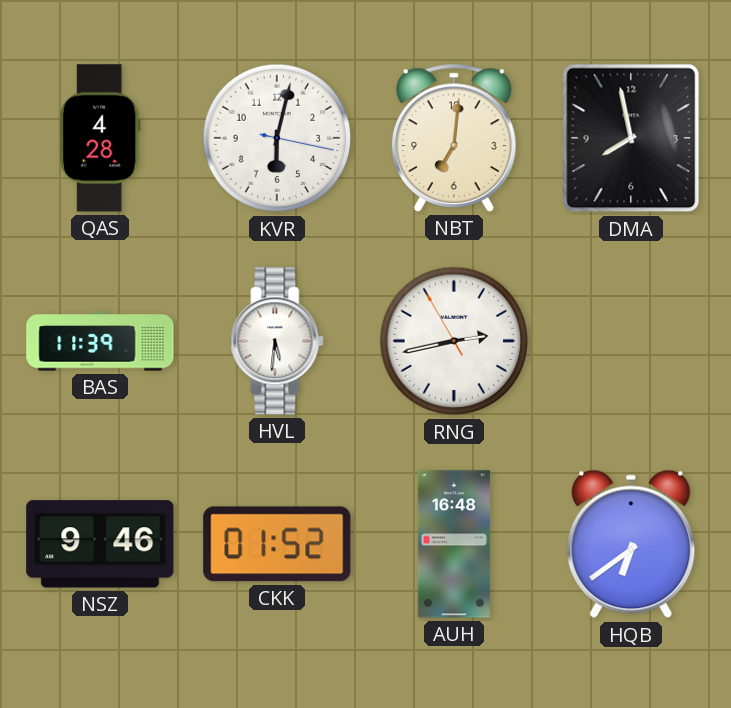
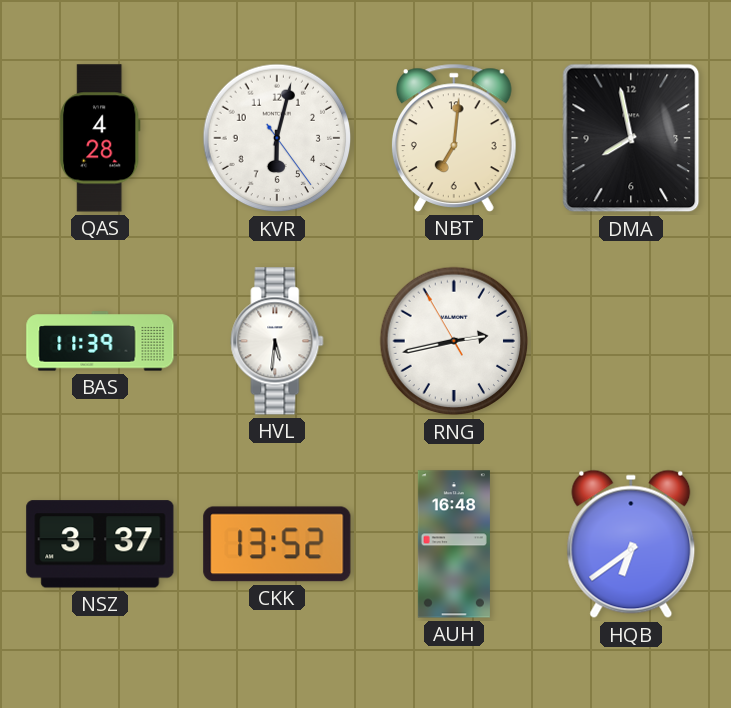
KVR: 6:02:17 -> 6:02:24
NSZ: 9:46 -> 3:37
CKK: 01:52 -> 13:52
